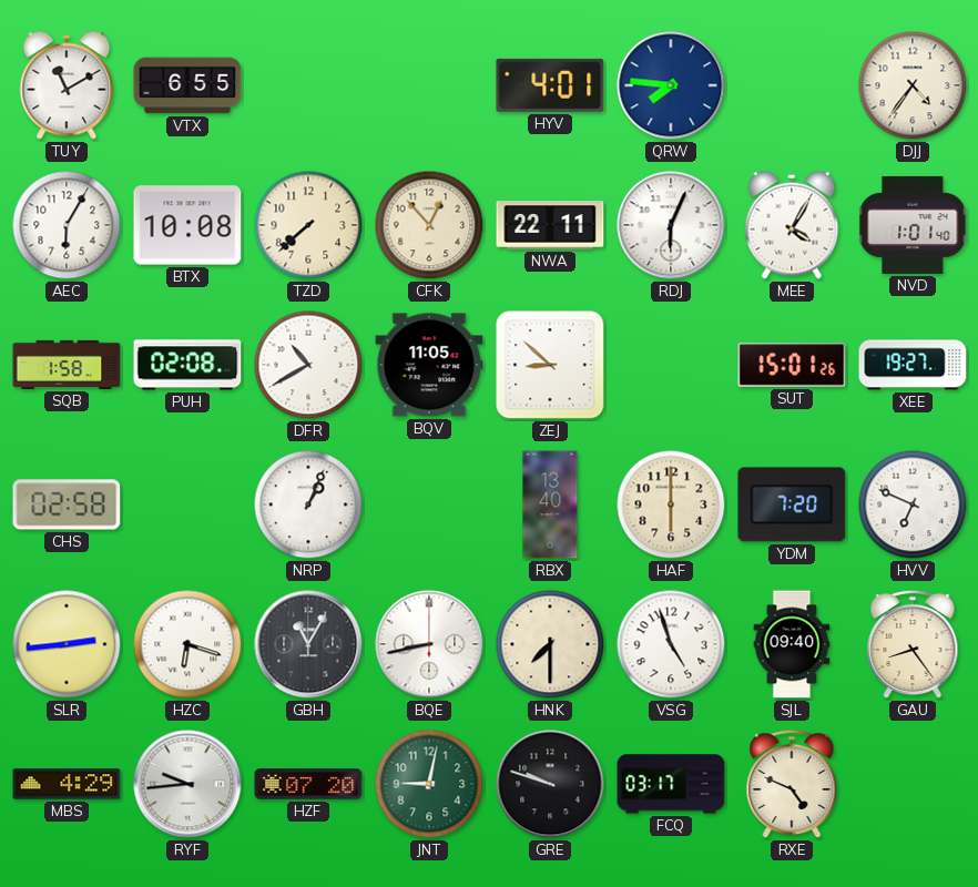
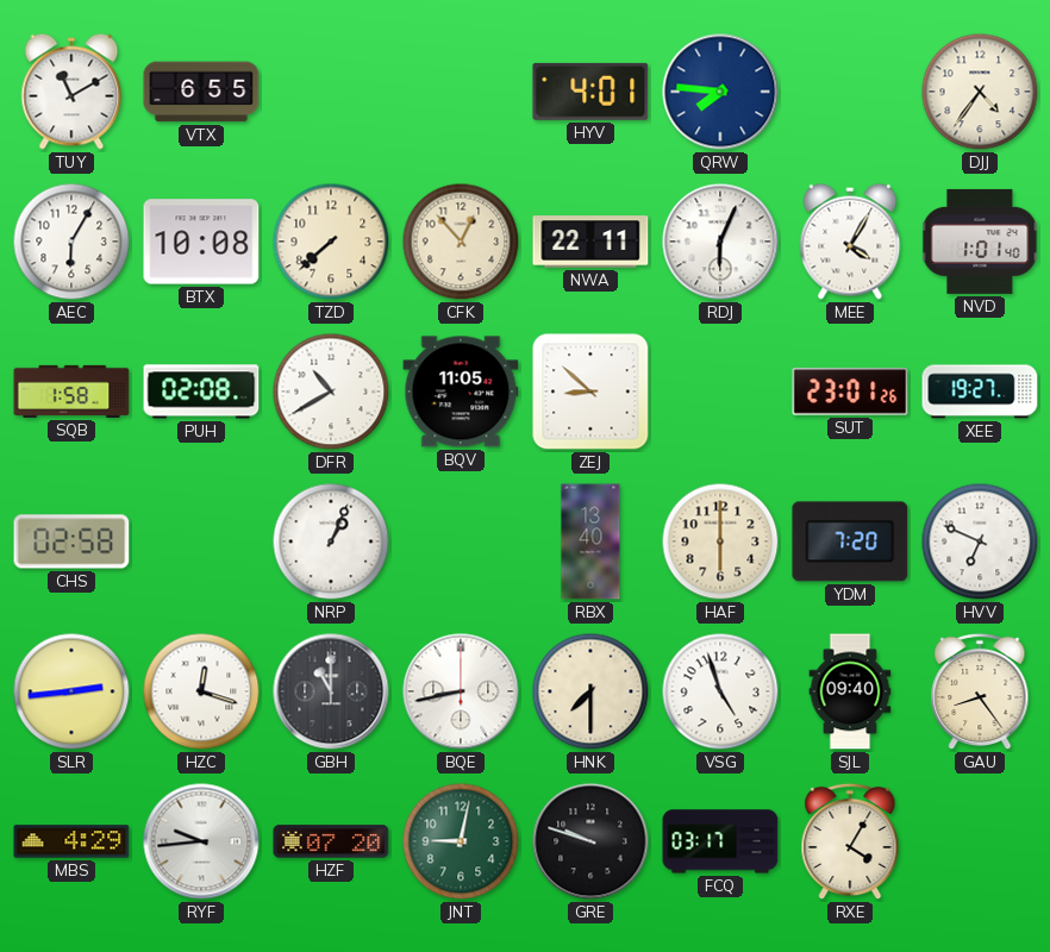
SUT: 15:01 -> 23:01
HZC: 6:18 -> 12:18
GBH: 11:05 -> 11:00
RXE: 4:49 -> 4:05
